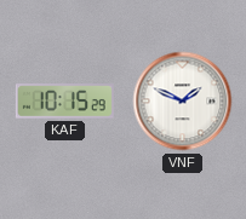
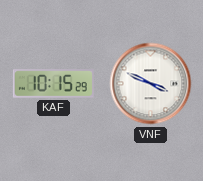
VNF: 1:49 -> 3:49
